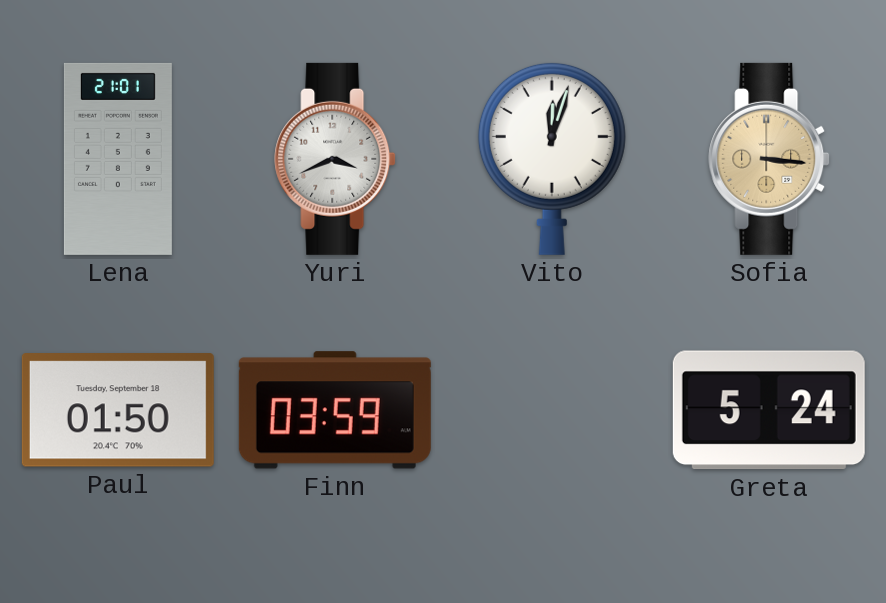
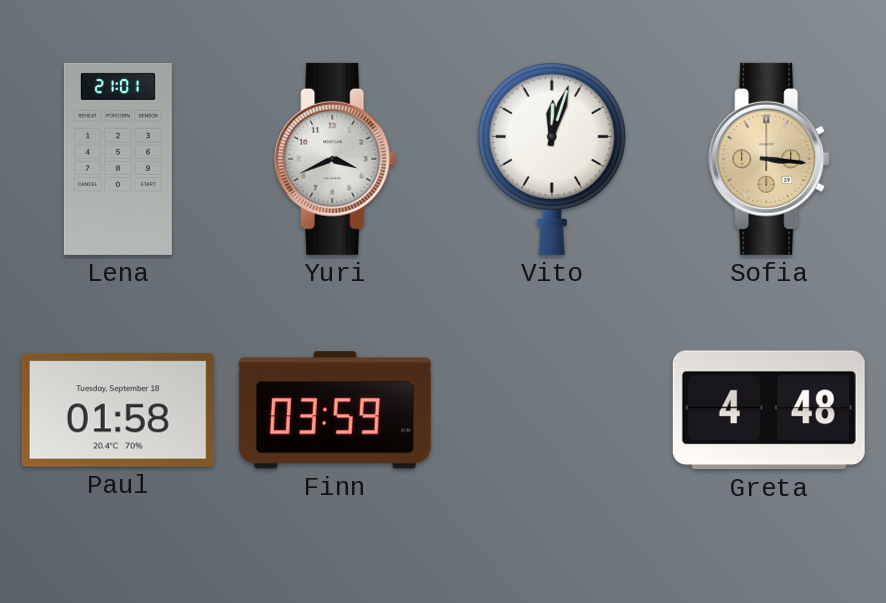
Paul: 01:50 -> 01:58
Greta: 5:24 -> 4:48
